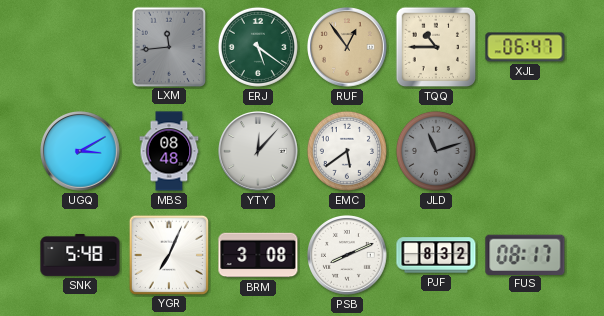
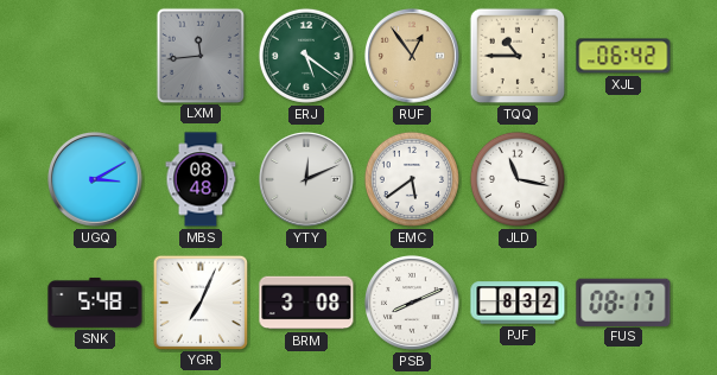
XJL: 06:47 -> 06:42
YTY: 12:07 -> 12:11
JLD: 11:12 -> 11:17
JLD dial: grey -> white
